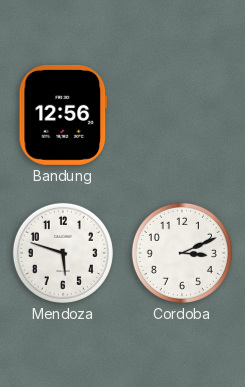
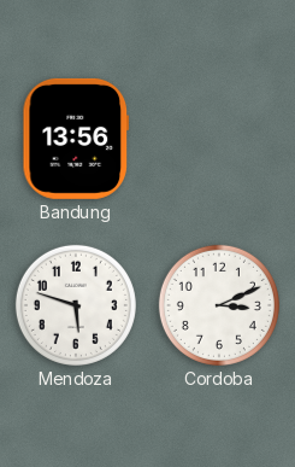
Bandung: 12:56 -> 13:56
